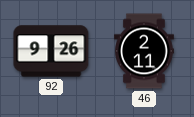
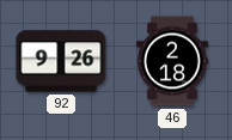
46: 2:11 -> 2:18
